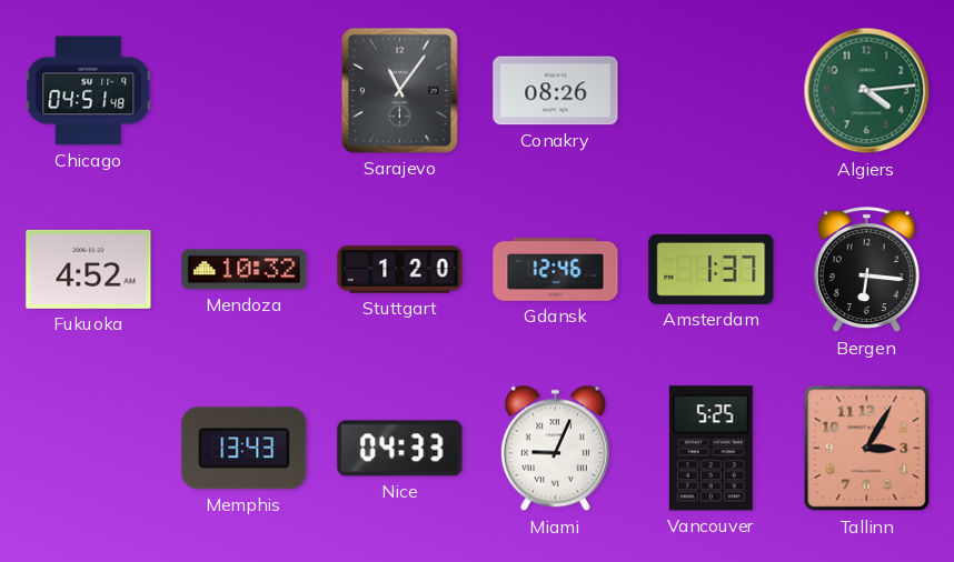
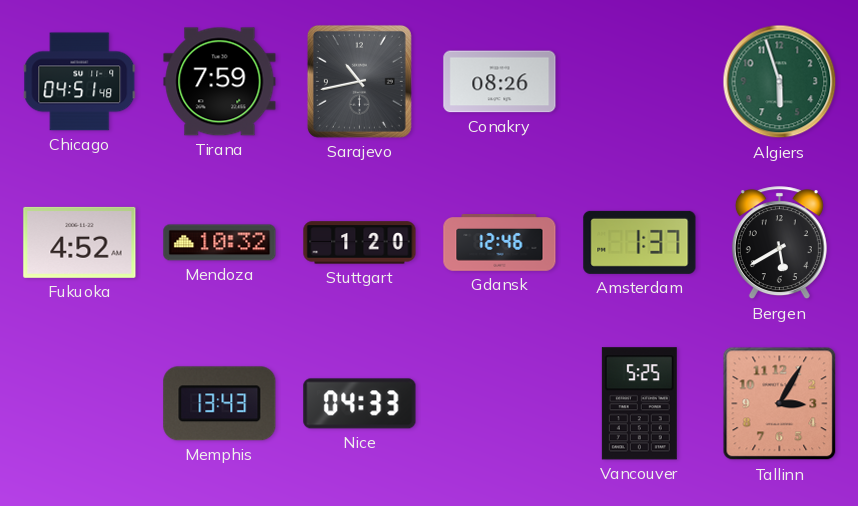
Tirana: none -> 7:59
Sarajevo: 11:06 -> 10:43
Algiers: 4:14 -> 5:57
Bergen: 6:16 -> 5:40
Miami: 9:04 -> none
